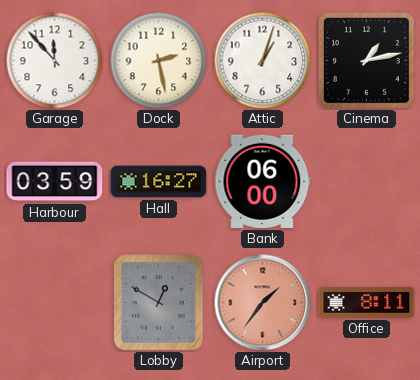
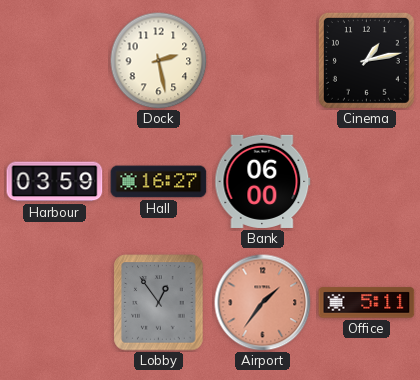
Garage: 11:53 -> none
Attic: 1:03 -> none
Lobby: 12:50 -> 12:54
Office: 8:11 -> 5:11
